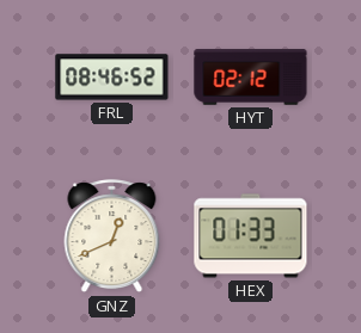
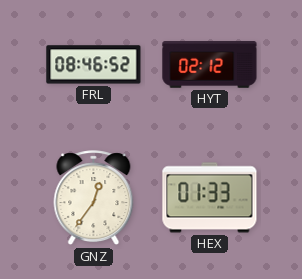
GNZ: 12:41 -> 12:36
